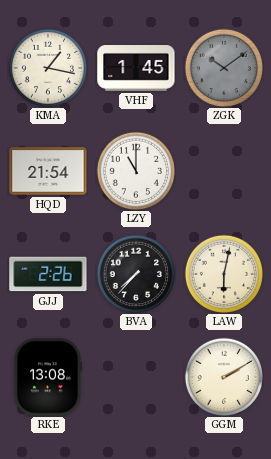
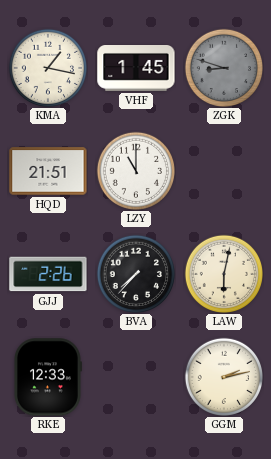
ZGK: 10:09 -> 8:48
HQD: 21:54 -> 21:51
RKE: 13:08 -> 12:33
GGM: 2:10 -> 2:13
